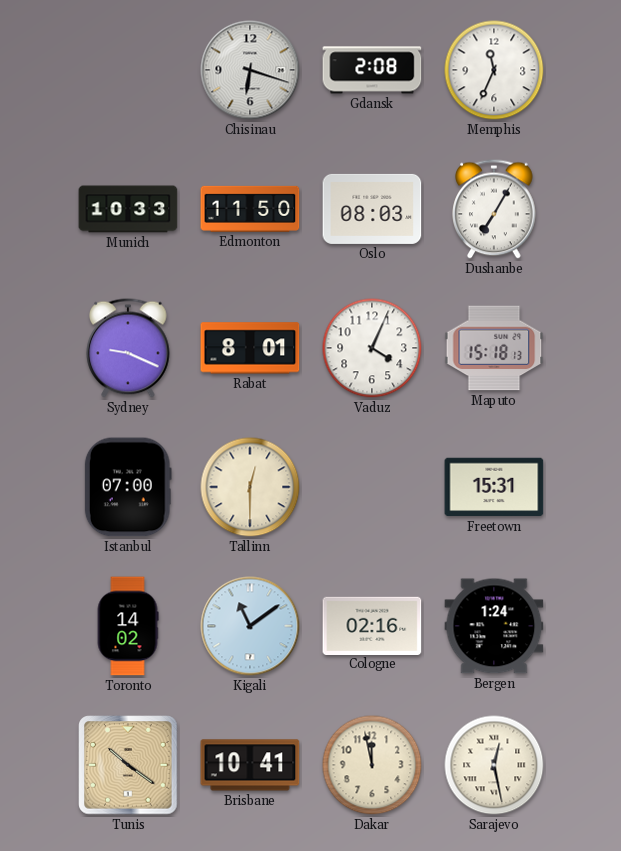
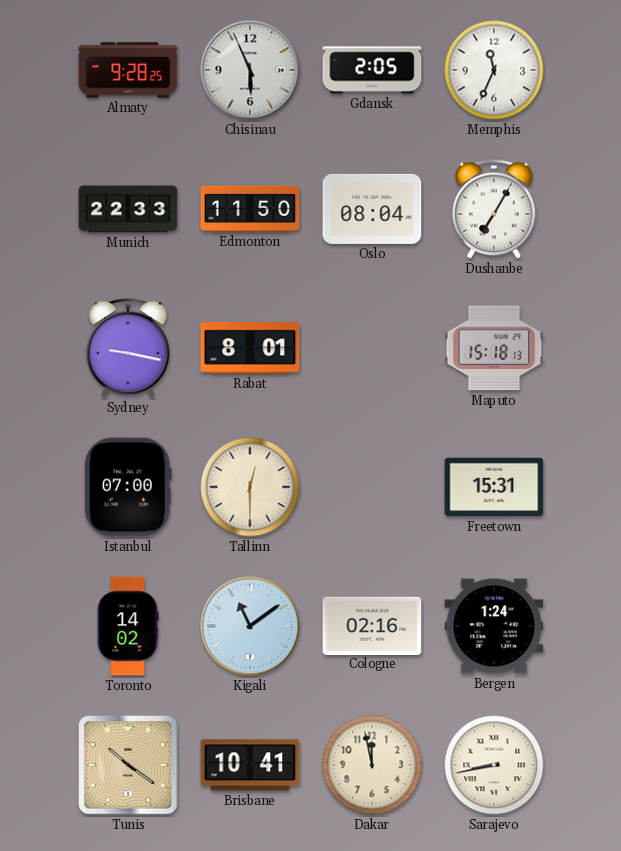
Almaty: none -> 9:28
Chisinau: 6:18 -> 5:56
Gdansk: 2:08 -> 2:05
Munich: 10:33 -> 22:33
Oslo: 08:03 -> 08:04
Sydney: 9:19 -> 9:17
Vaduz: 4:04 -> none
Sarajevo: 12:28 -> 8:43
